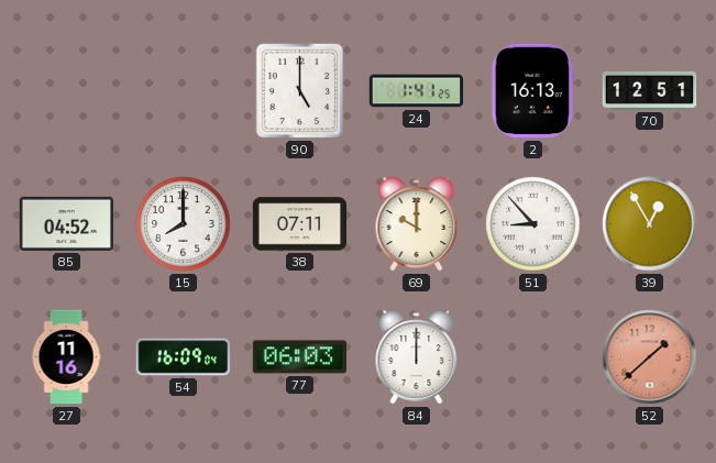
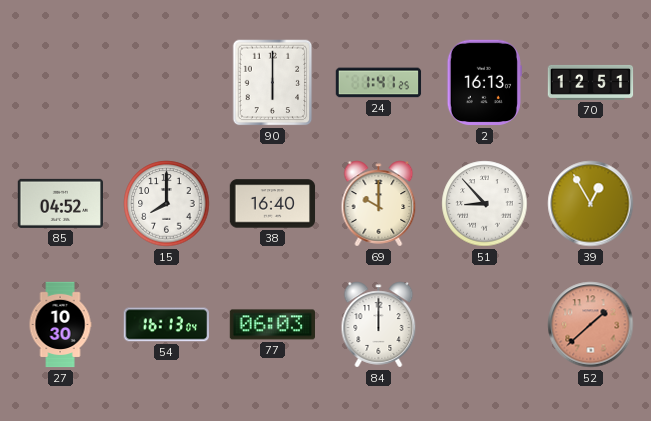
90: 5:00 -> 6:00
38: 07:11 -> 16:40
27: 11:16 -> 10:30
54: 16:09 -> 16:13
